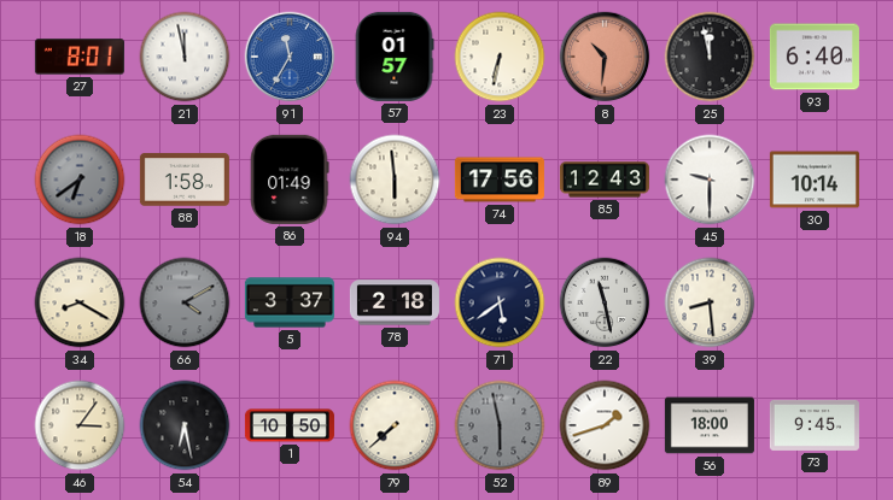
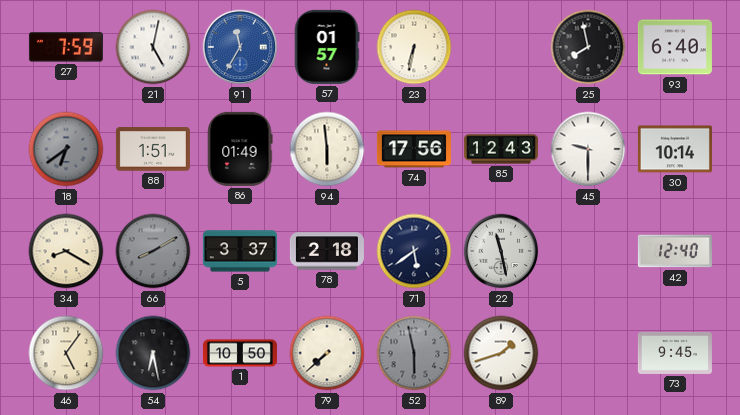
27: 8:01 -> 7:59
21: 11:58 -> 5:02
8: 10:31 -> none
25: 11:58 -> 7:58
88: 1:58 -> 1:51
66: 4:10 -> 8:10
39: 8:29 -> none
42: none -> 12:40
46: 3:06 -> 5:06
56: 18:00 -> none
